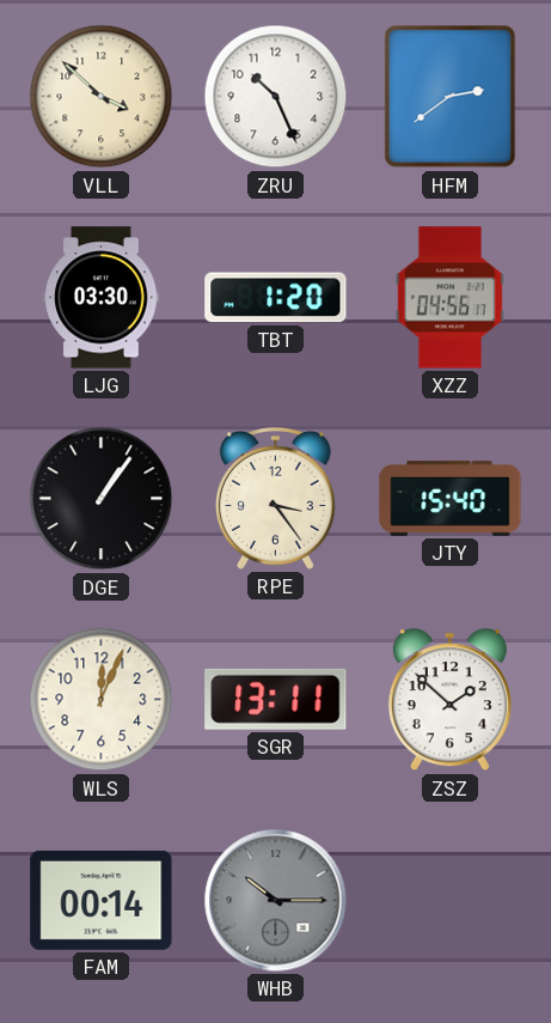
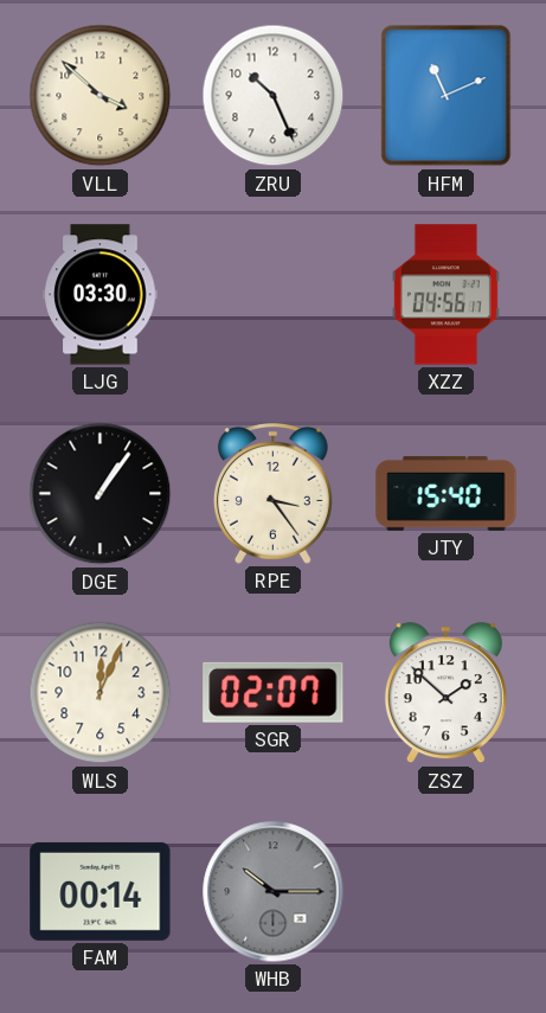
HFM: 2:39 -> 11:11
TBT: 1:20 -> none
SGR: 13:11 -> 02:07
